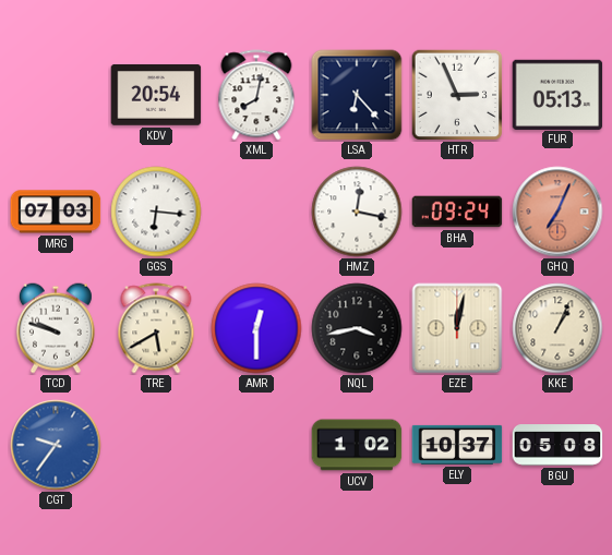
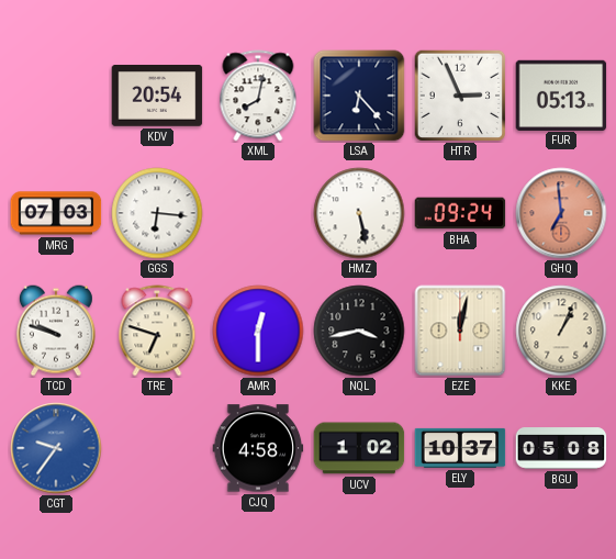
HMZ: 12:17 -> 5:28
GHQ: 7:04 -> 6:59
TRE: 5:40 -> 6:48
CJQ: none -> 4:58
